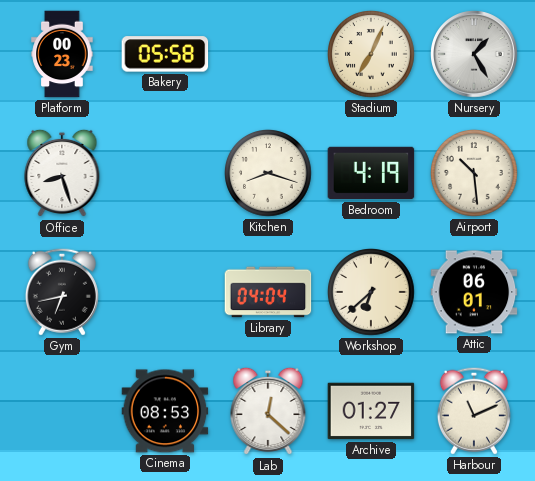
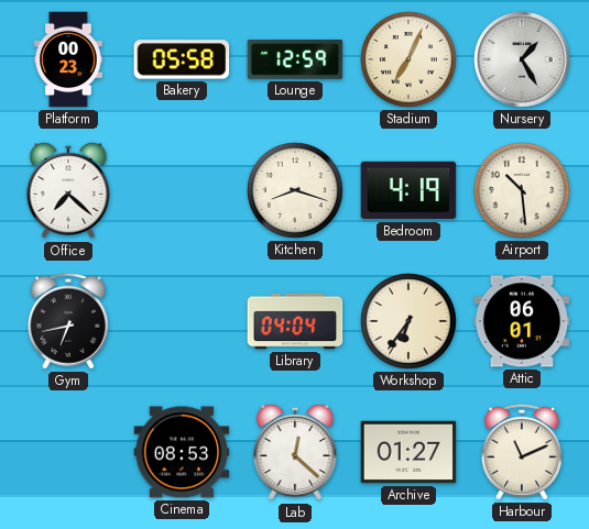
Lounge: none -> 12:59
Office: 8:27 -> 7:22
Workshop: 6:38 -> 6:36
